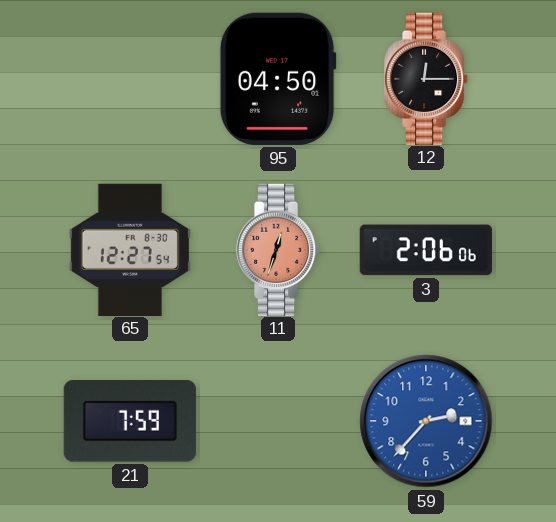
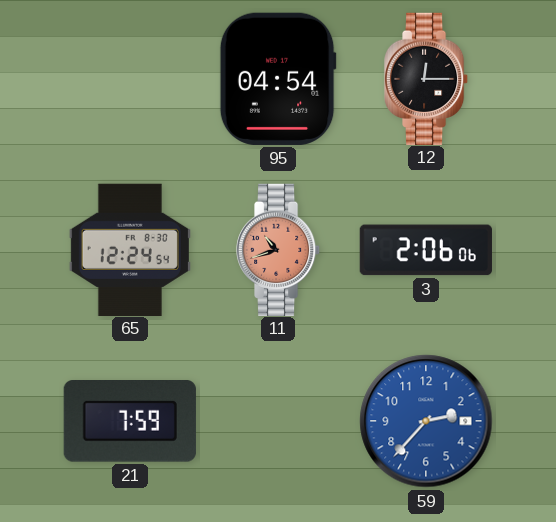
95: 04:50 -> 04:54
65: 12:27 -> 12:24
11: 12:33 -> 10:42
